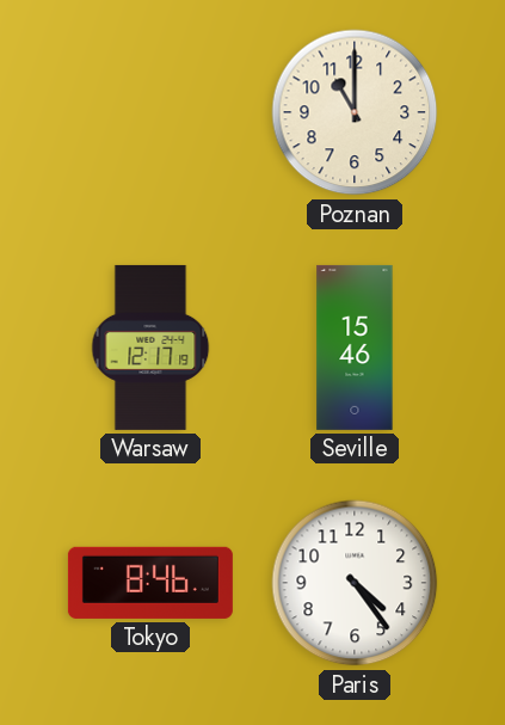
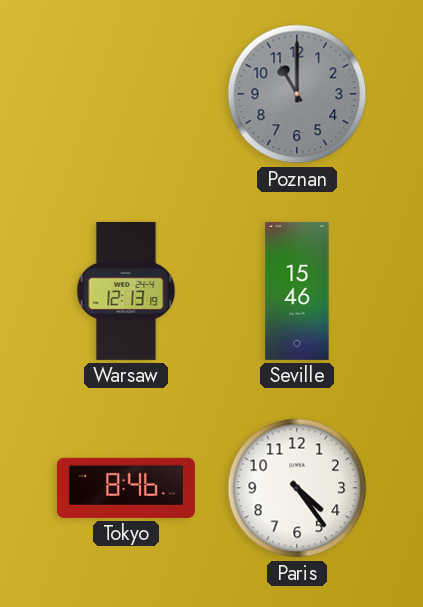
Poznan dial: cream -> grey
Warsaw: 12:17 -> 12:13
